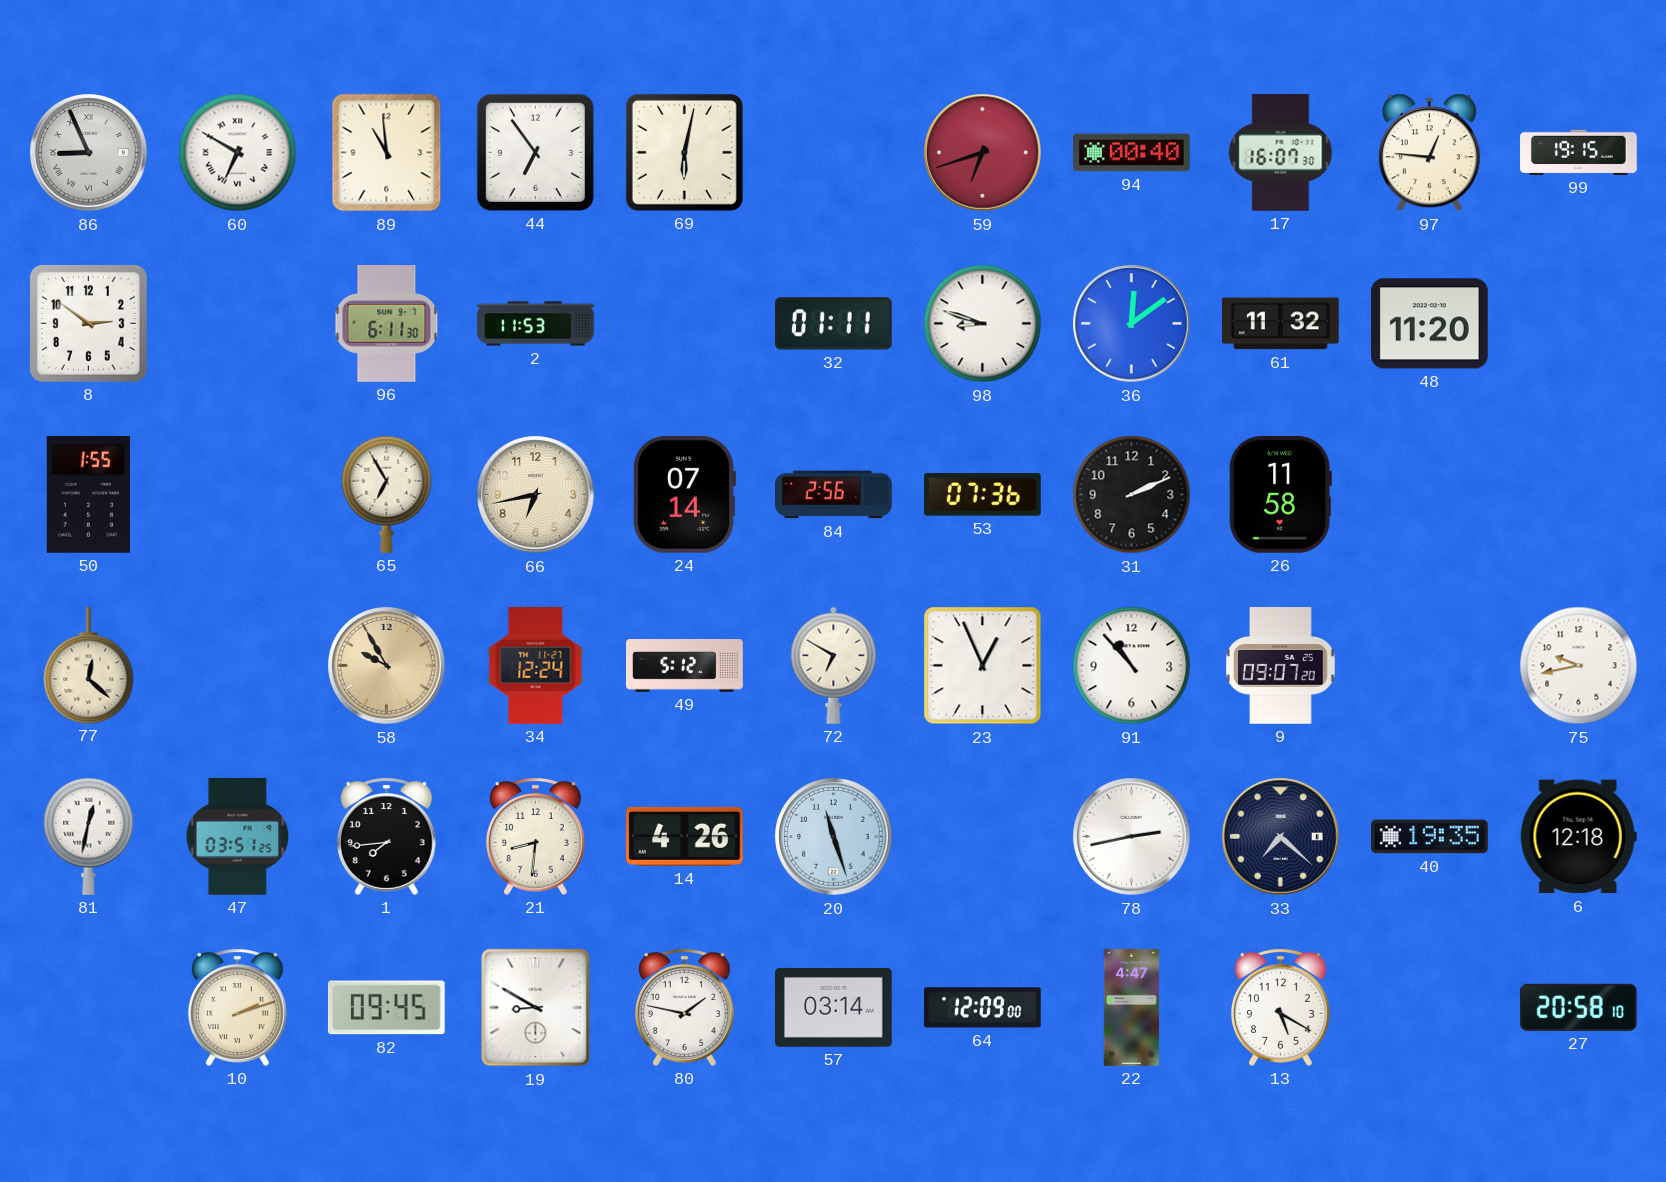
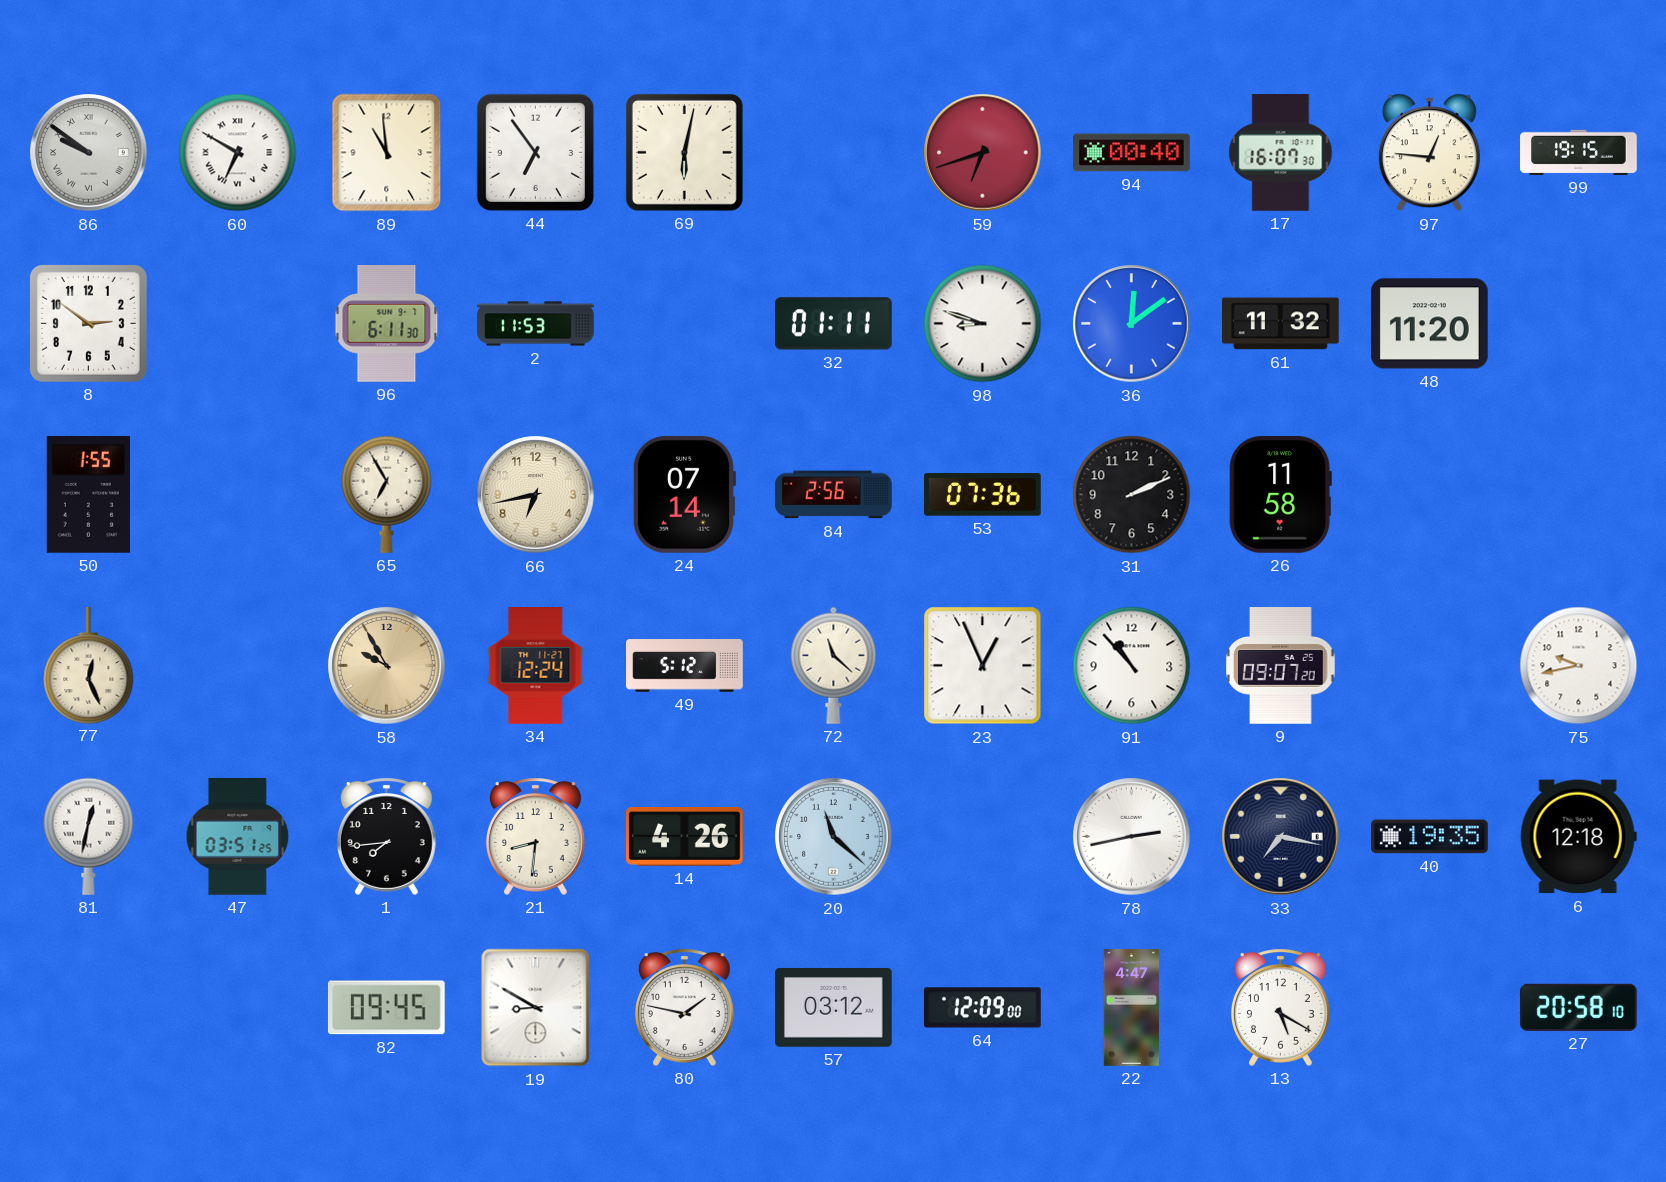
86: 8:56 -> 9:51
77: 12:22 -> 12:26
72: 6:50 -> 11:22
20: 11:27 -> 11:22
33: 7:22 -> 7:17
10: 2:12 -> none
57: 03:14 -> 03:12
